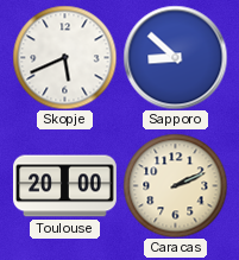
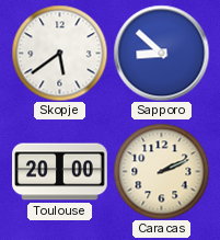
Skopje: 5:41 -> 5:39
